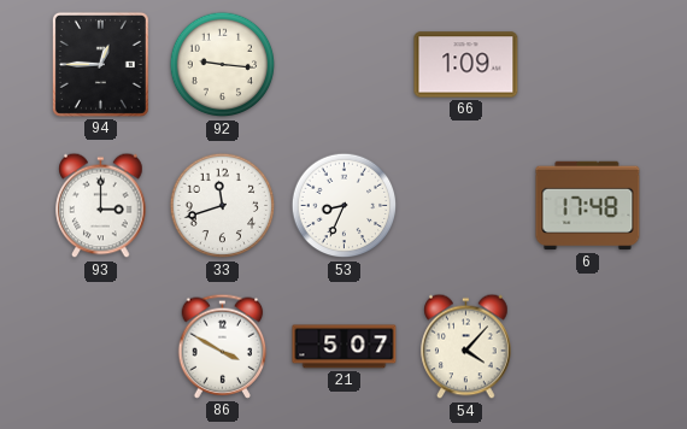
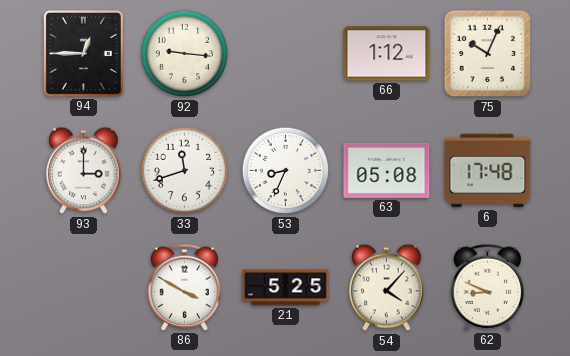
66: 1:09 -> 1:12
75: none -> 10:04
63: none -> 05:08
21: 5:07 -> 5:25
62: none -> 8:49
